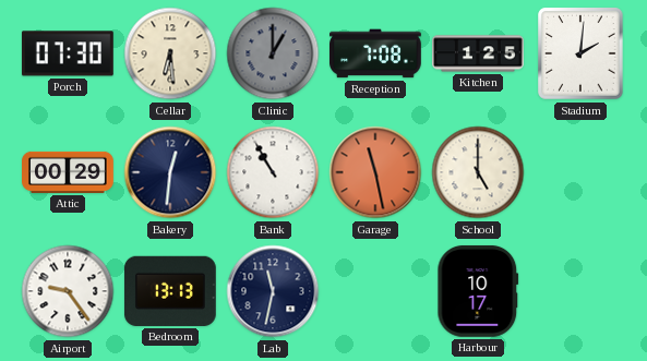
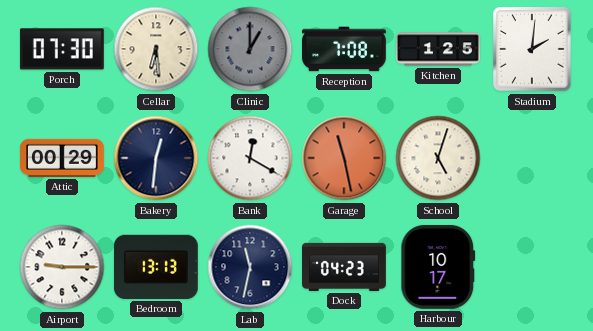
Bank: 10:55 -> 12:20
School: 5:00 -> 5:03
Airport: 9:24 -> 9:15
Dock: none -> 04:23
